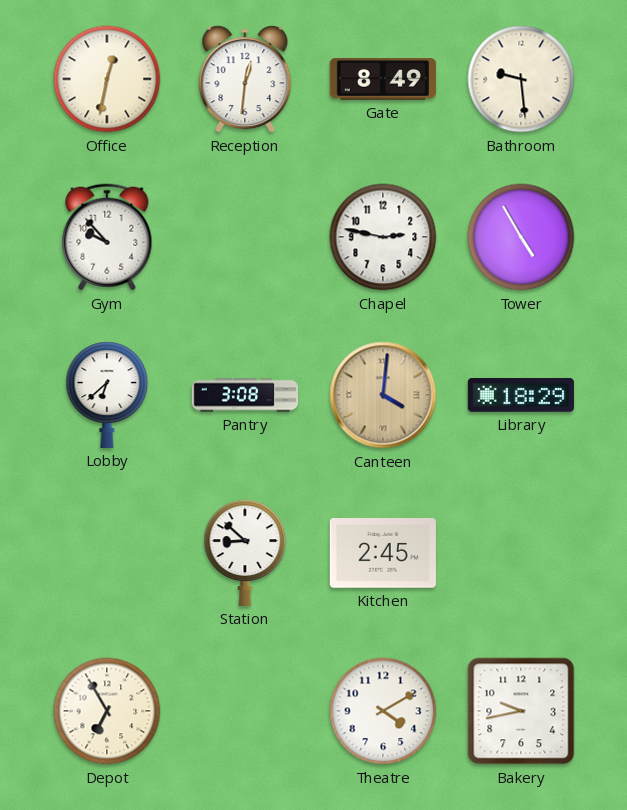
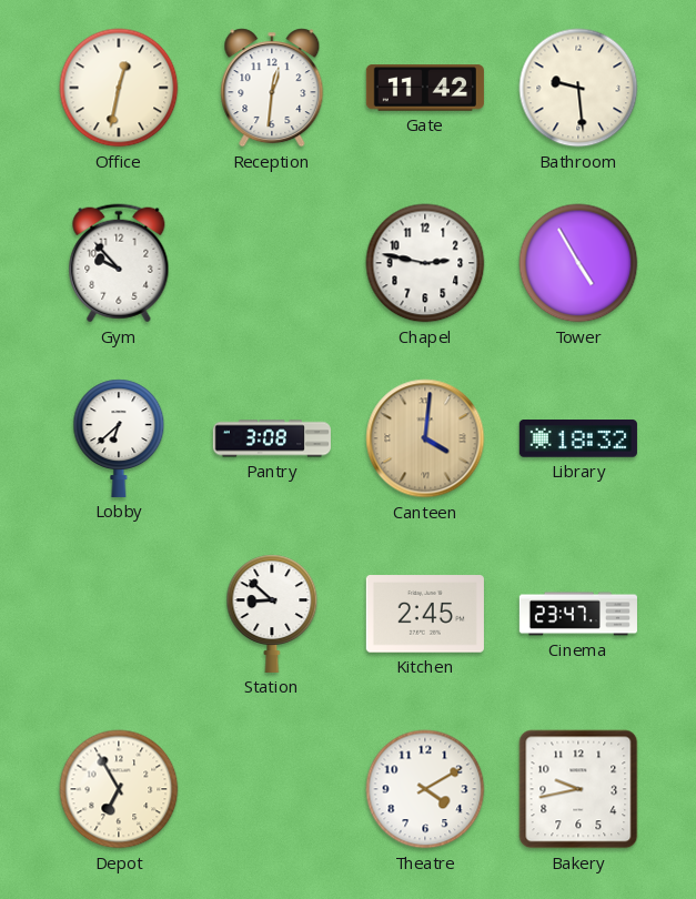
Gate: 8:49 -> 11:42
Library: 18:29 -> 18:32
Cinema: none -> 23:47
